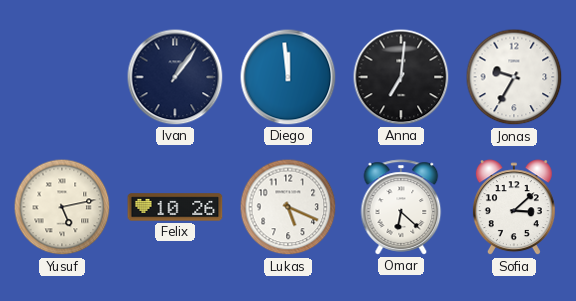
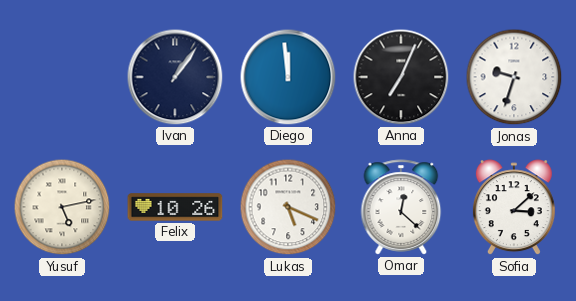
Anna: 7:01 -> 7:04
Jonas: 9:35 -> 9:33
Omar: 6:22 -> 12:22
